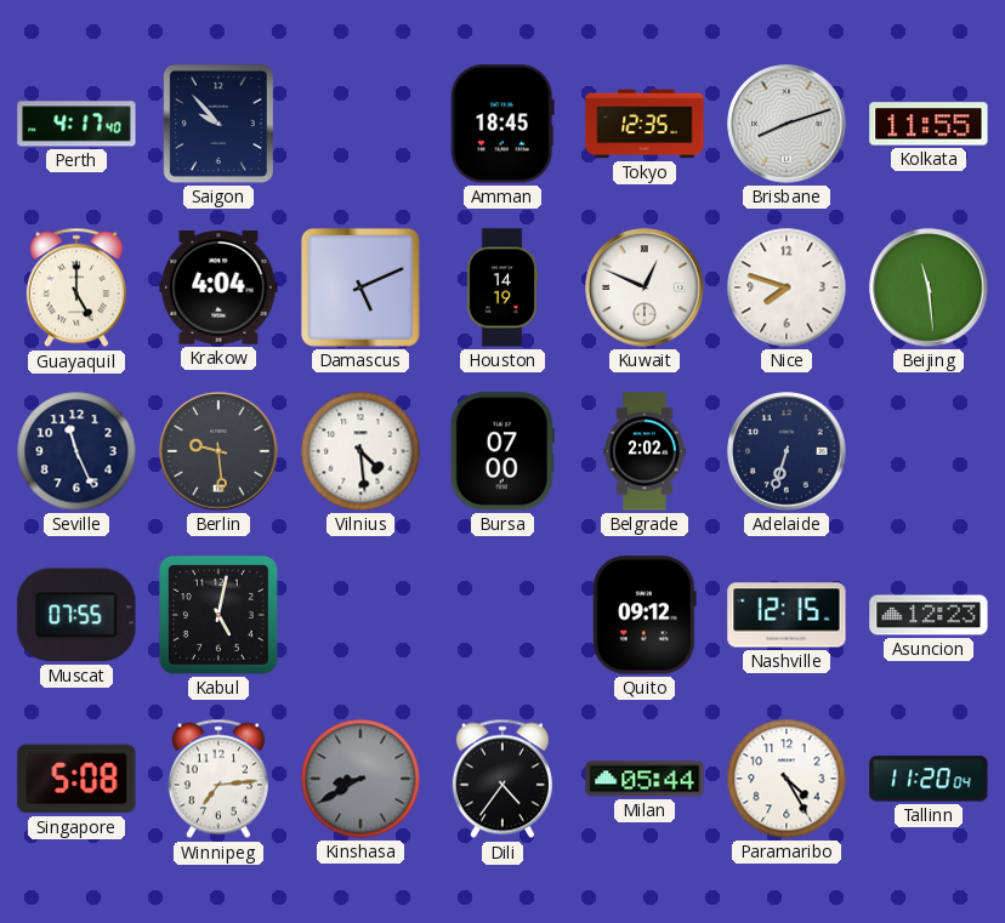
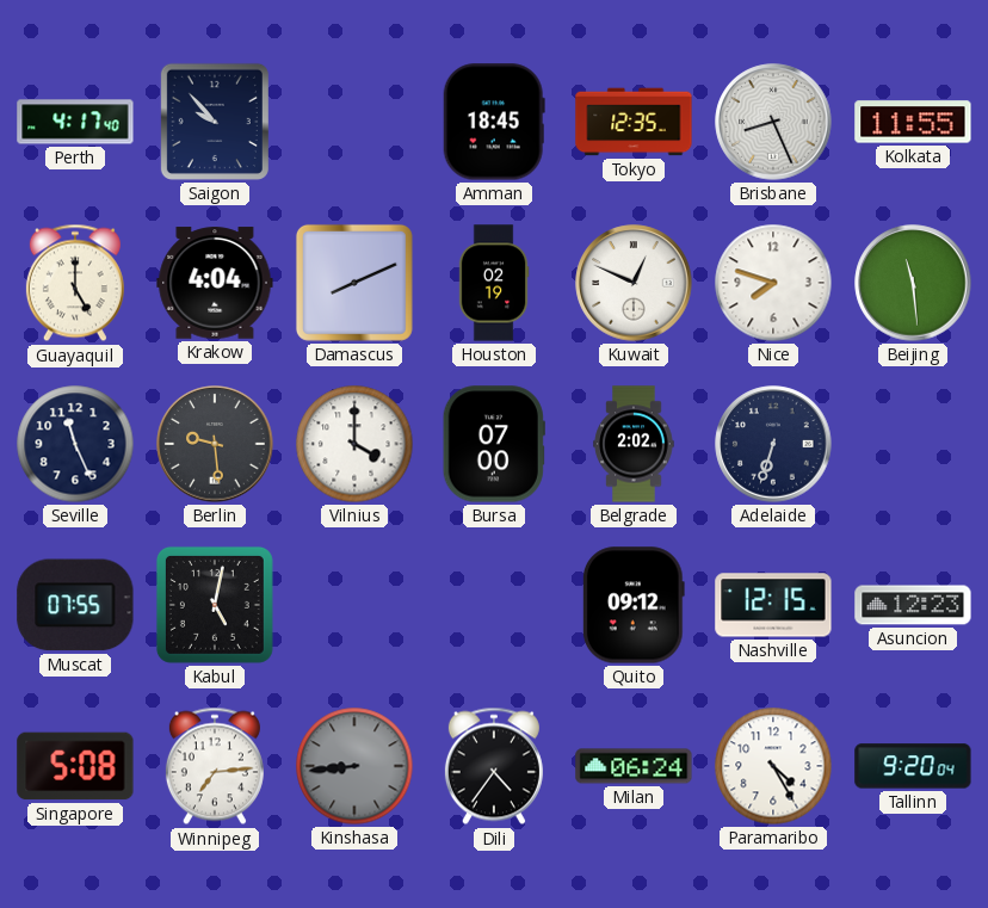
Brisbane: 8:12 -> 8:26
Damascus: 5:11 -> 8:11
Houston: 14:19 -> 02:19
Vilnius: 4:29 -> 4:00
Kinshasa: 8:40 -> 8:44
Milan: 05:44 -> 06:24
Tallinn: 11:20 -> 9:20
